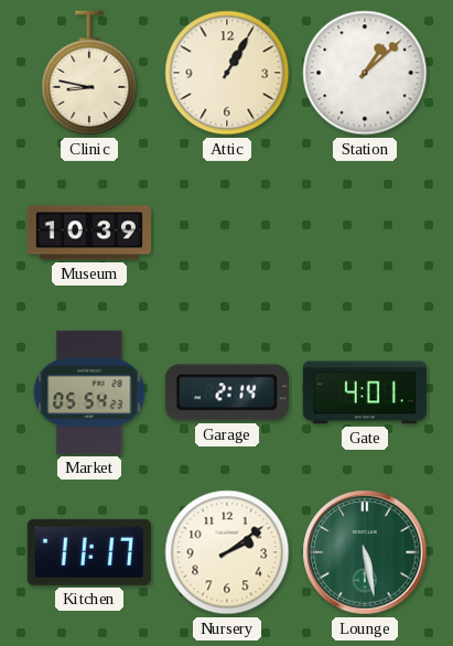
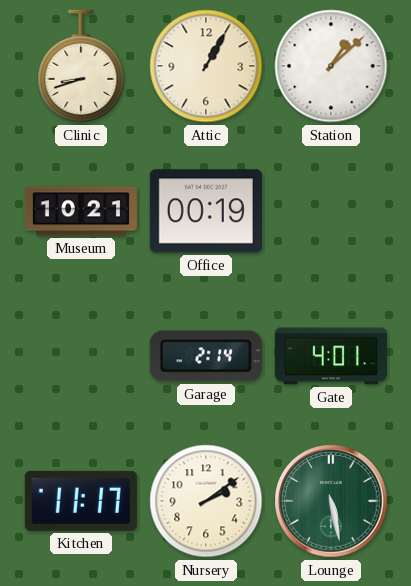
Clinic: 8:47 -> 8:42
Museum: 10:39 -> 10:21
Office: none -> 00:19
Market: 05:54 -> none
